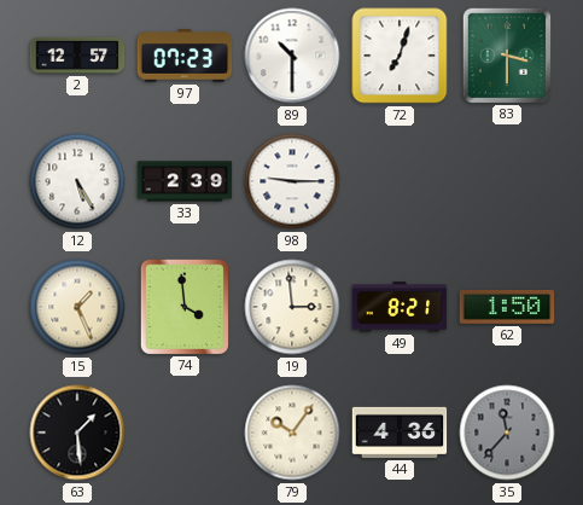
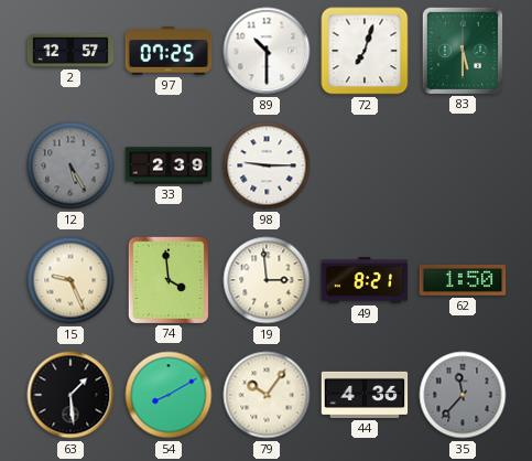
97: 07:23 -> 07:25
83: 3:30 -> 5:30
12 dial: white -> grey
15: 1:26 -> 9:26
54: none -> 8:10
